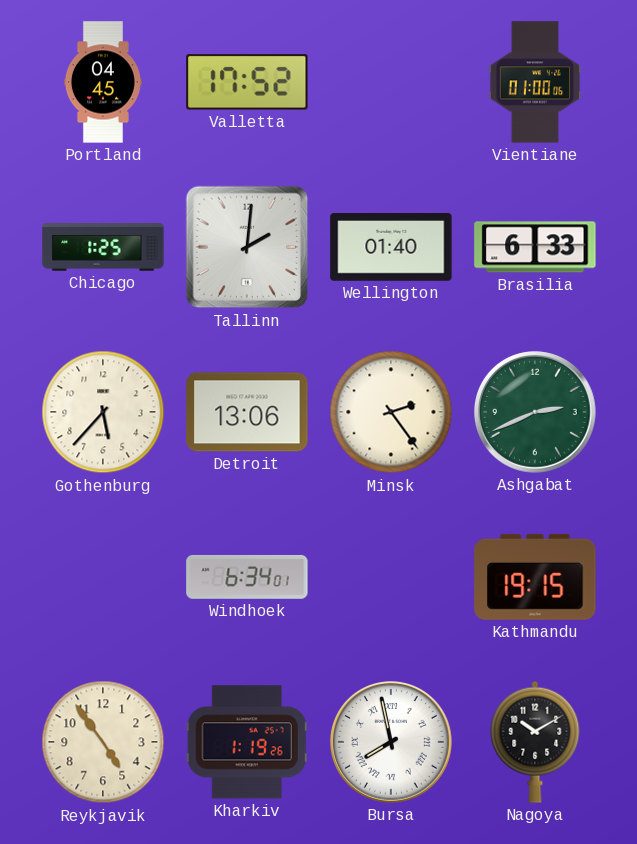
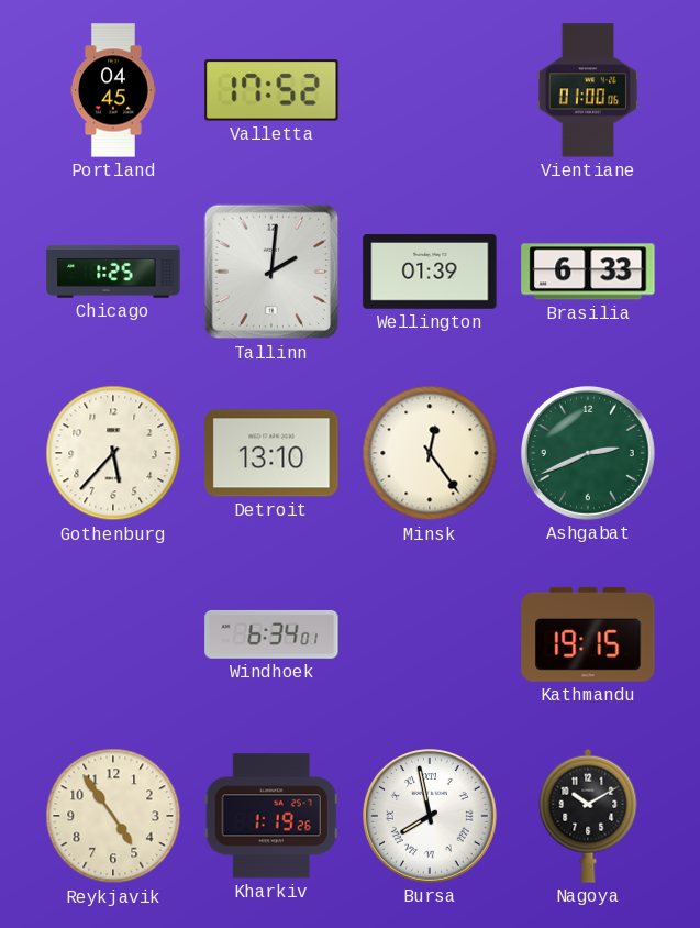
Wellington: 01:40 -> 01:39
Detroit: 13:06 -> 13:10
Minsk: 2:24 -> 12:24
